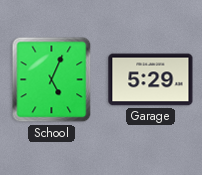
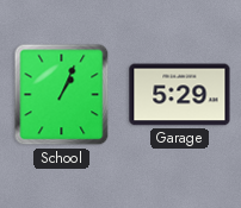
School: 5:04 -> 1:04
